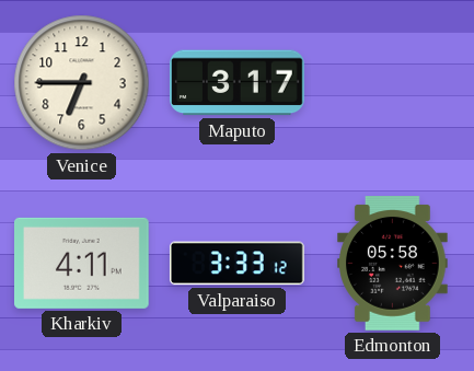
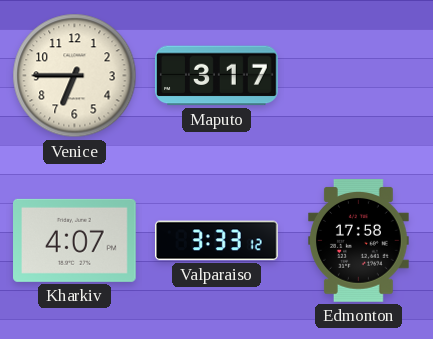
Kharkiv: 4:11 -> 4:07
Edmonton: 05:58 -> 17:58
